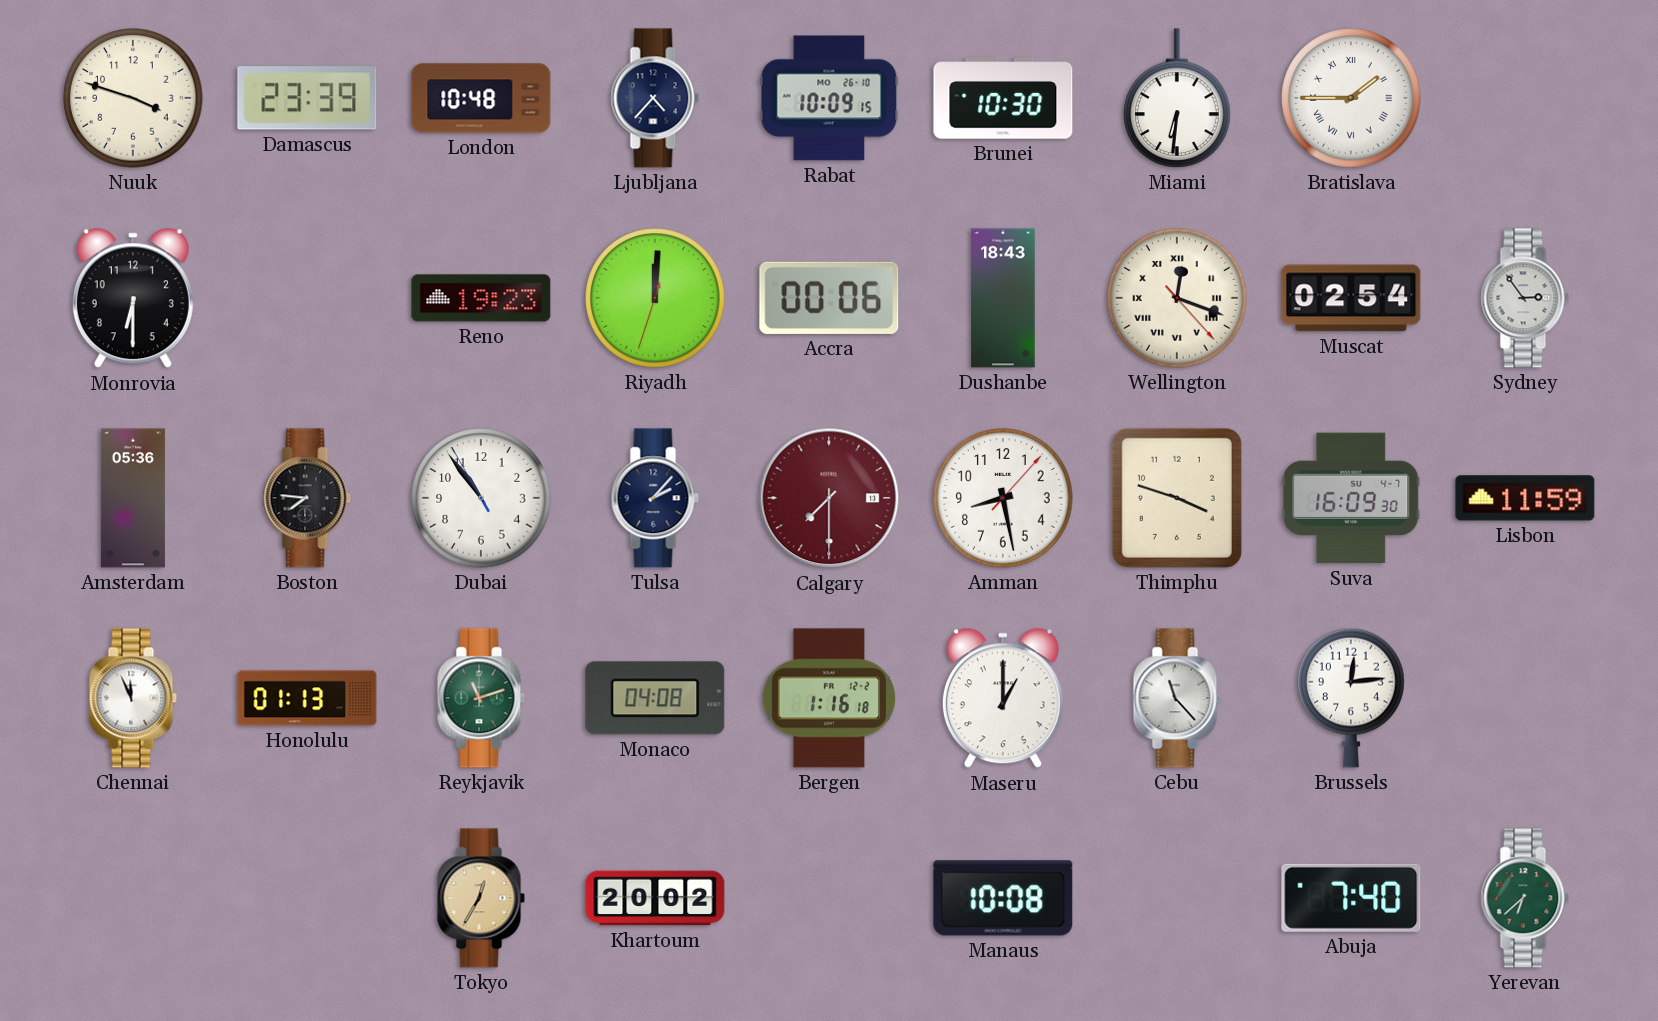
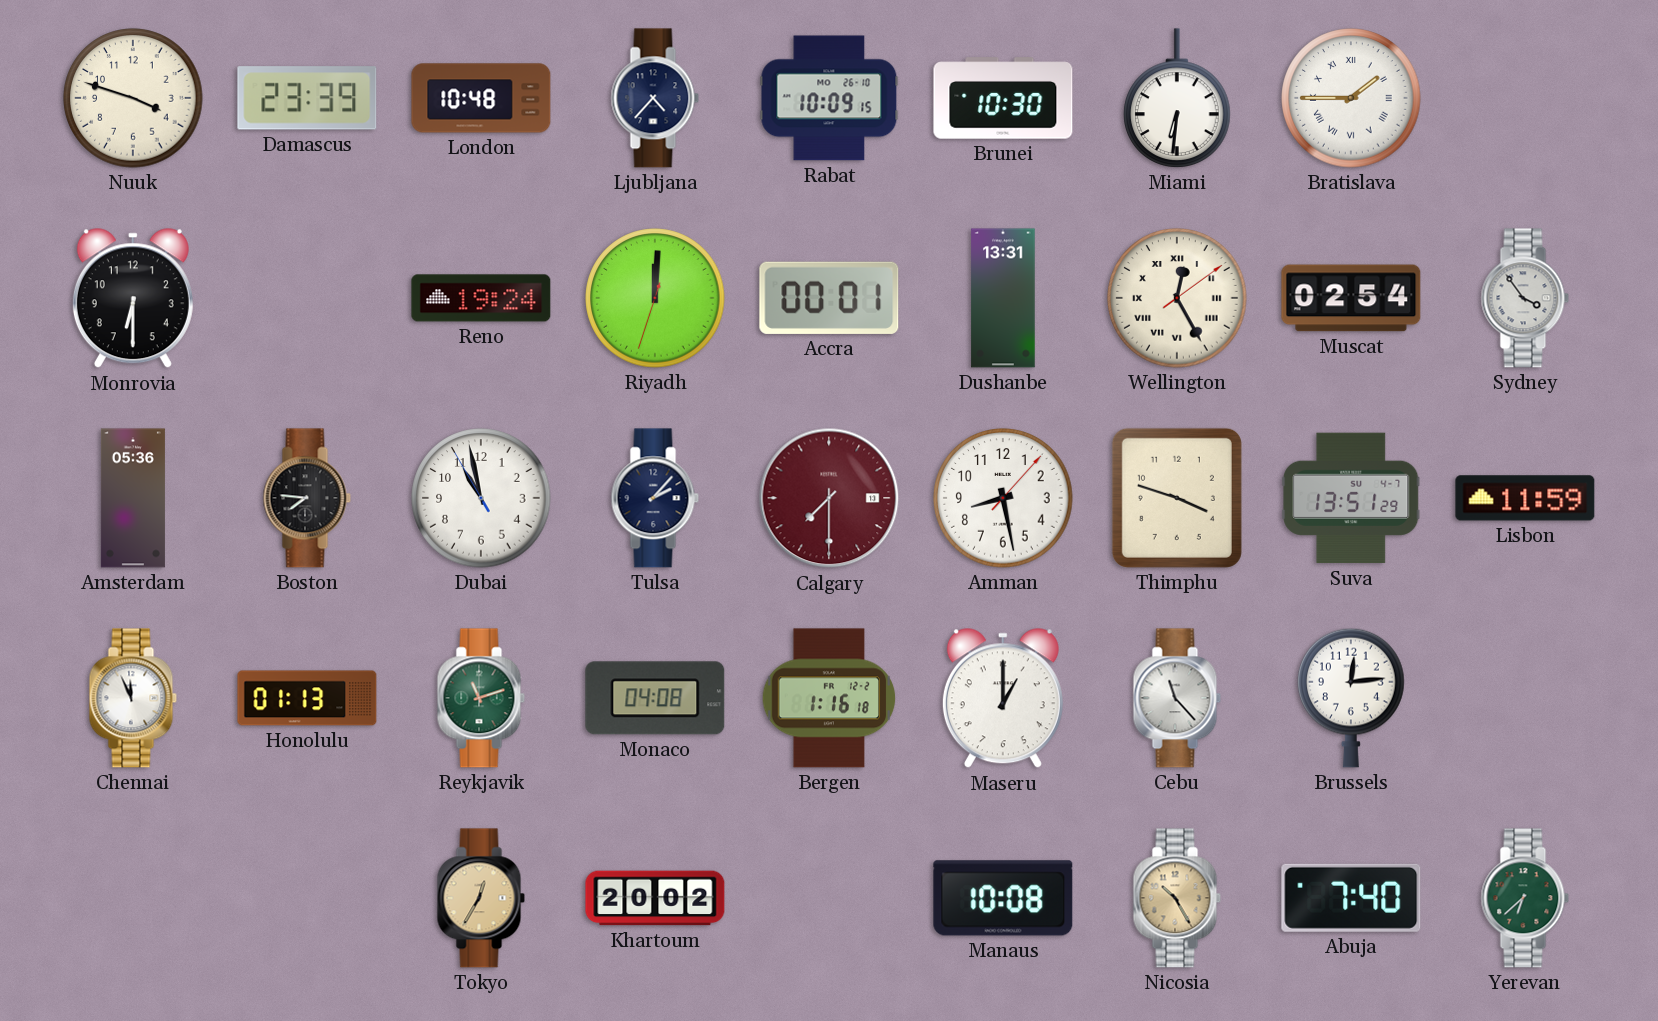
Reno: 19:23 -> 19:24
Accra: 00:06 -> 00:01
Dushanbe: 18:43 -> 13:31
Wellington: 12:18 -> 12:25
Sydney: 2:54 -> 3:54
Dubai: 10:53 -> 10:57
Suva: 16:09 -> 13:51
Nicosia: none -> 10:25
